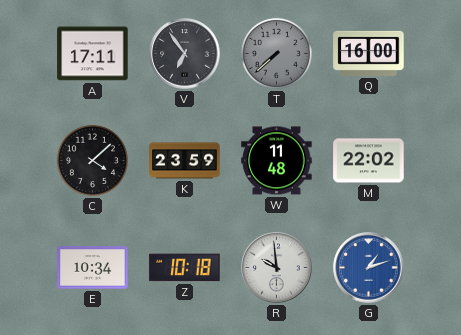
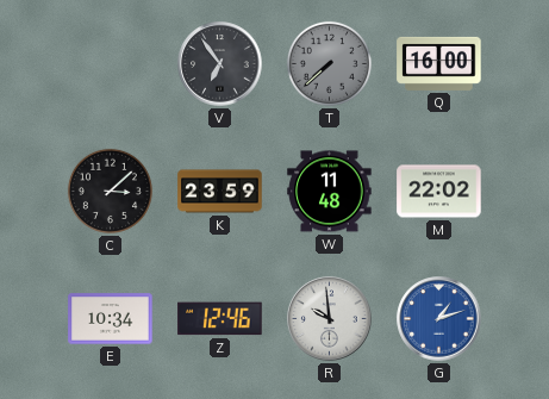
A: 17:11 -> none
C: 4:08 -> 3:08
Z: 10:18 -> 12:46
